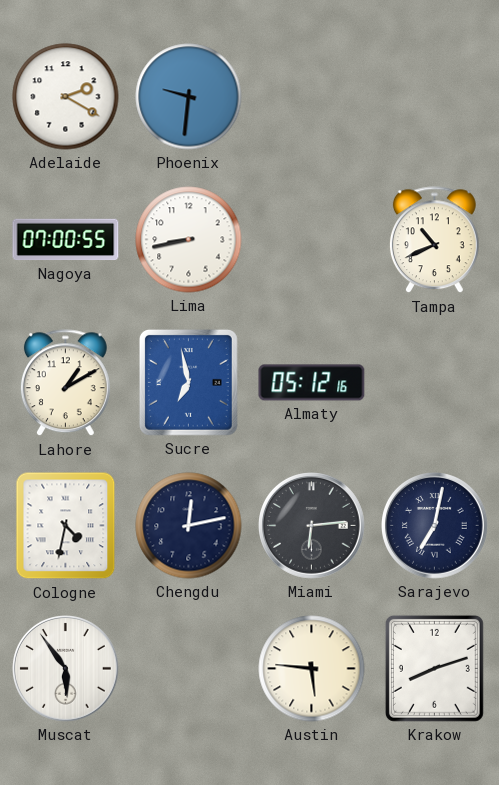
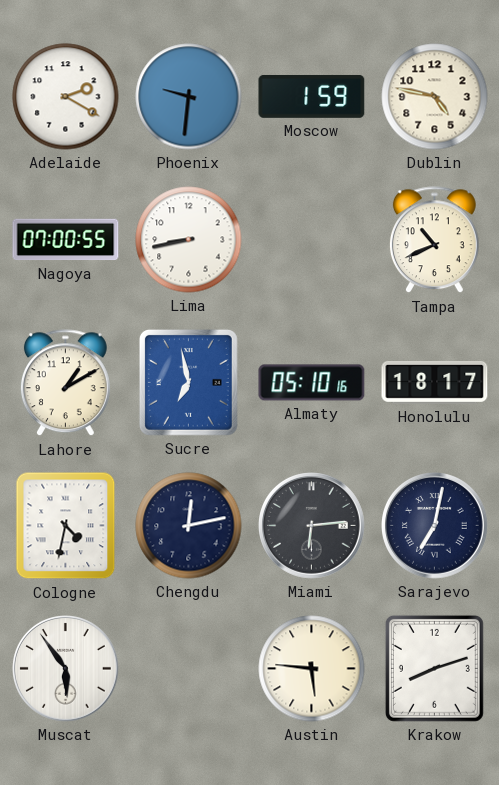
Moscow: none -> 1:59
Dublin: none -> 4:47
Almaty: 05:12 -> 05:10
Honolulu: none -> 18:17
